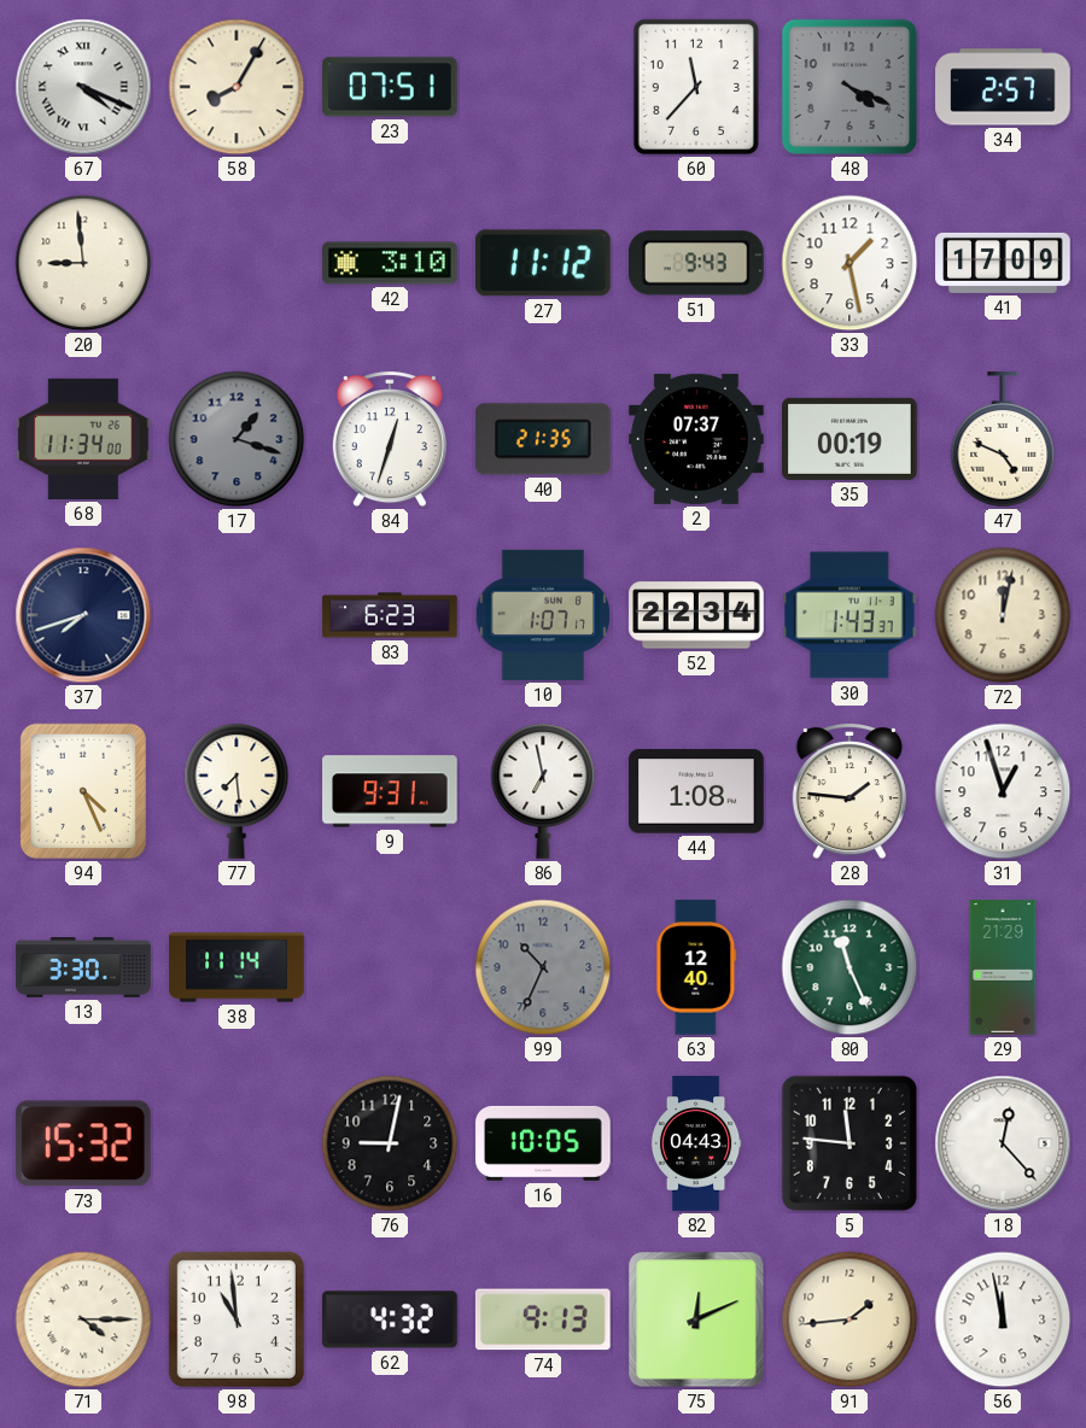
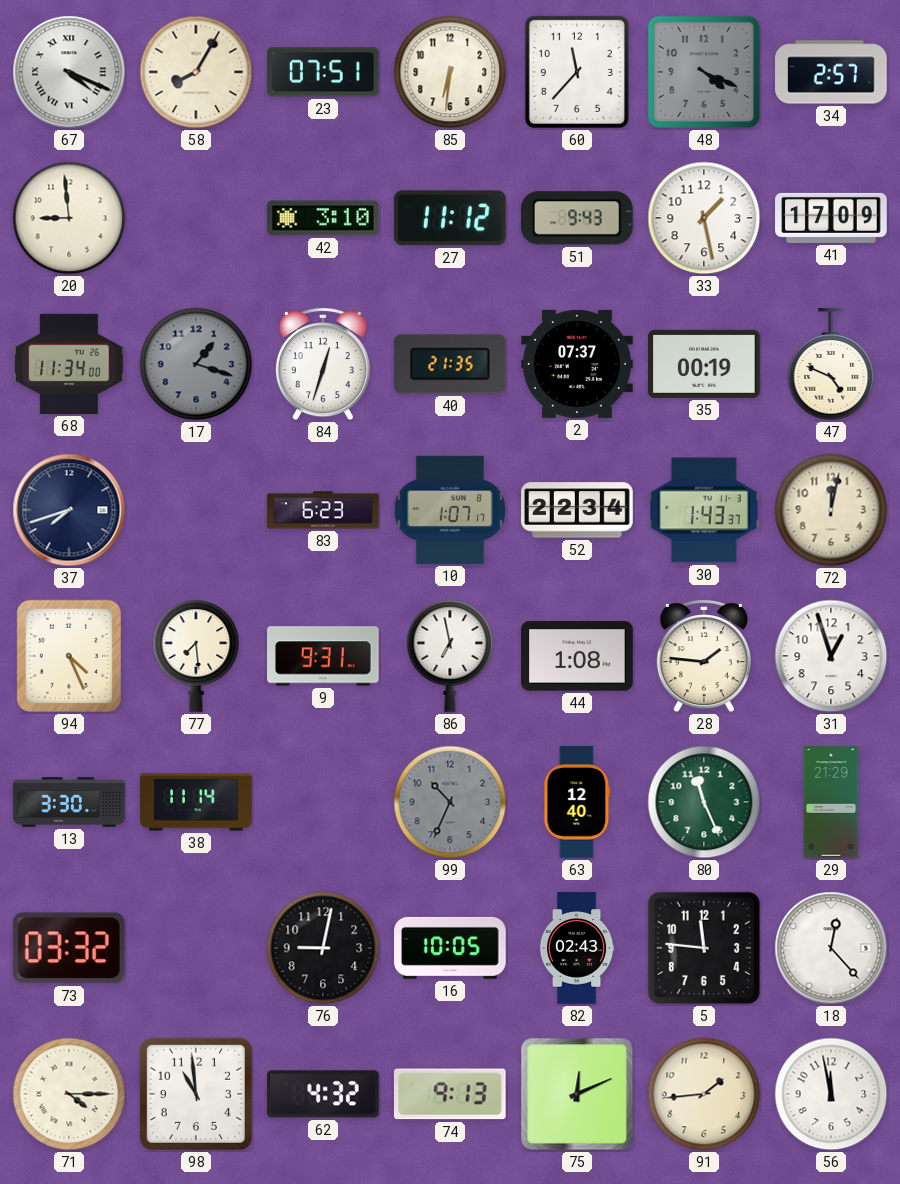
85: none -> 6:31
73: 15:32 -> 03:32
82: 04:43 -> 02:43
